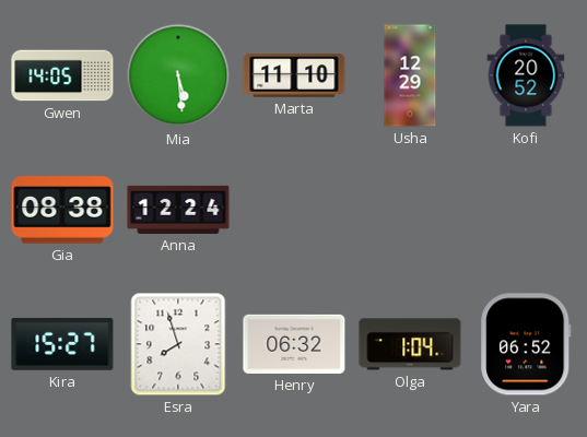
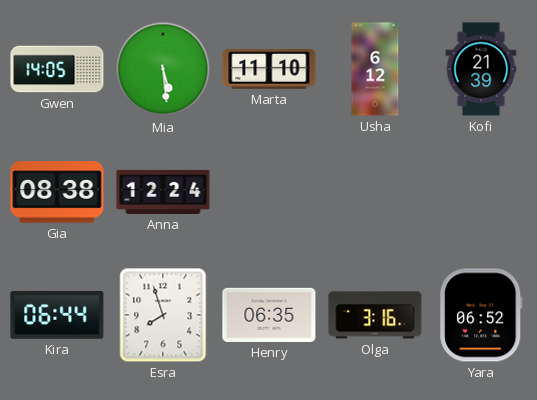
Usha: 12:29 -> 6:12
Kofi: 20:52 -> 21:39
Kira: 15:27 -> 06:44
Henry: 06:32 -> 06:35
Olga: 1:04 -> 3:16
